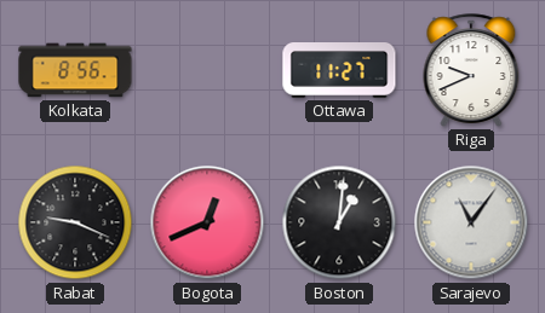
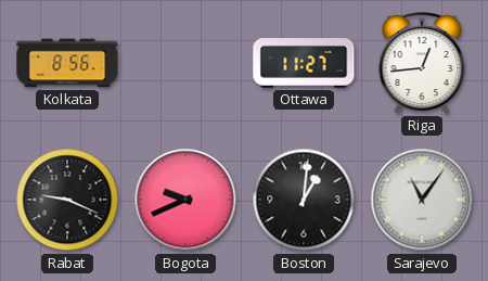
Riga: 9:41 -> 12:44
Bogota: 12:41 -> 9:41
